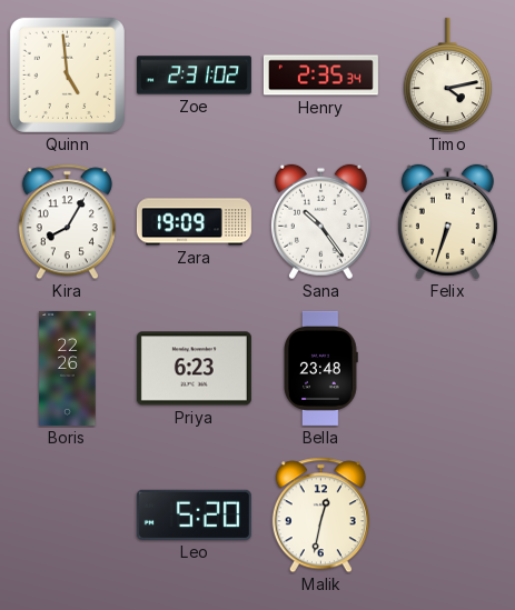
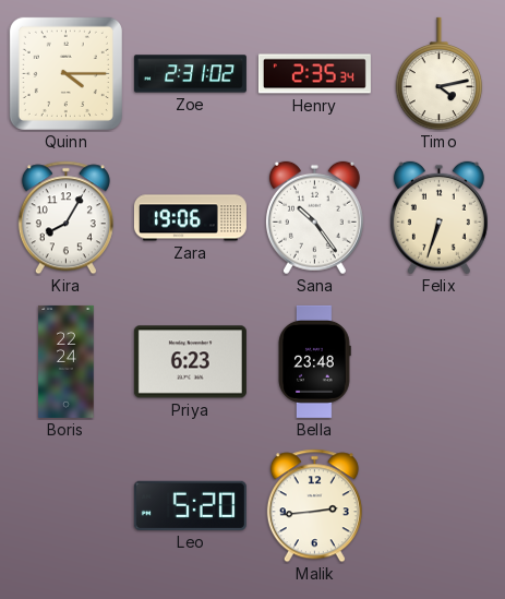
Quinn: 4:59 -> 4:15
Zara: 19:09 -> 19:06
Boris: 22:26 -> 22:24
Malik: 12:32 -> 2:44
